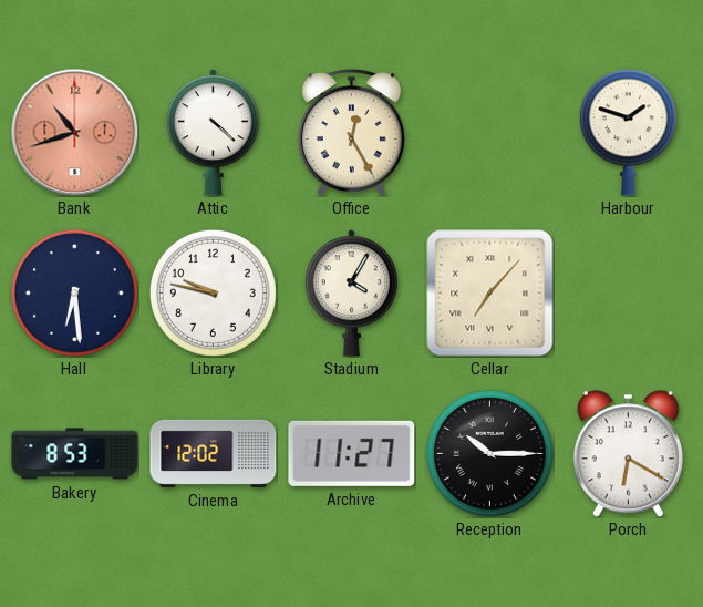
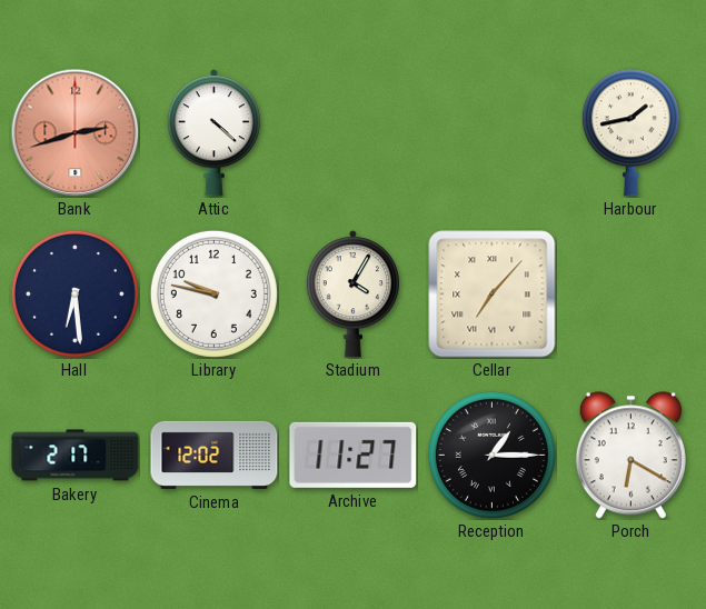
Bank: 10:42 -> 2:42
Office: 12:25 -> none
Harbour: 1:48 -> 1:43
Bakery: 8:53 -> 2:17
Reception: 10:15 -> 1:15
